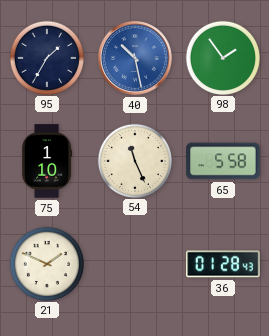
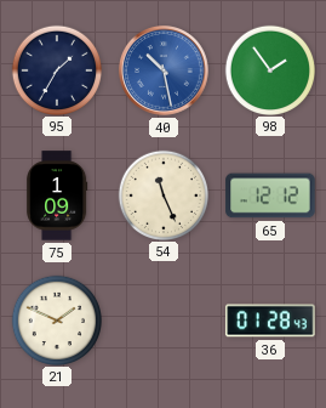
75: 1:10 -> 1:09
65: 5:58 -> 12:12
